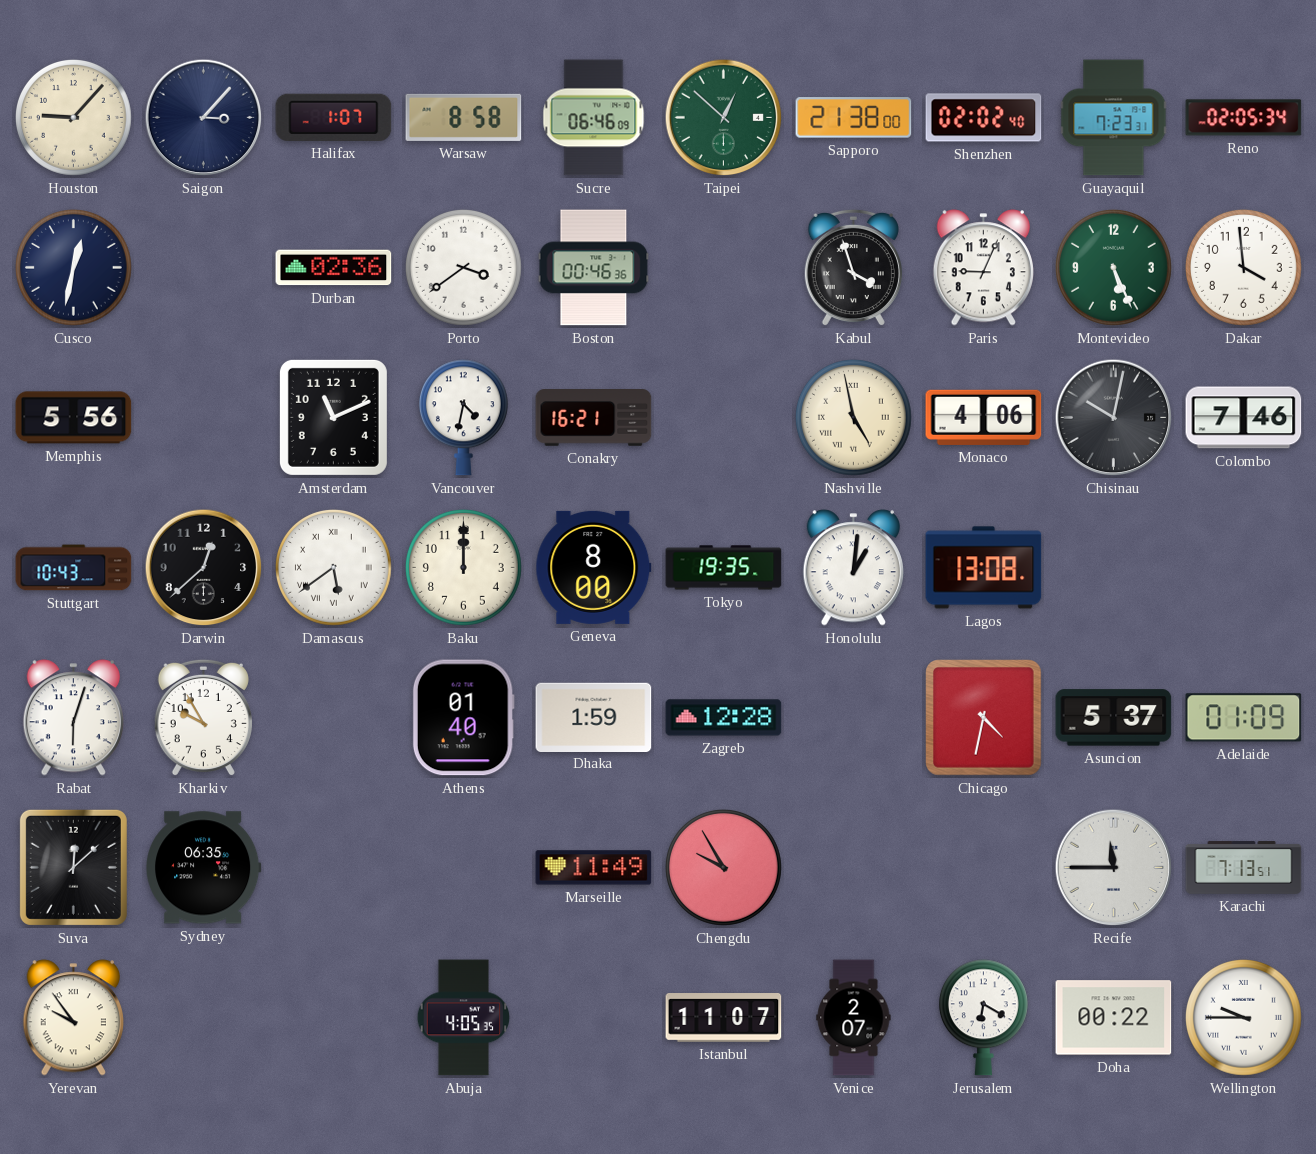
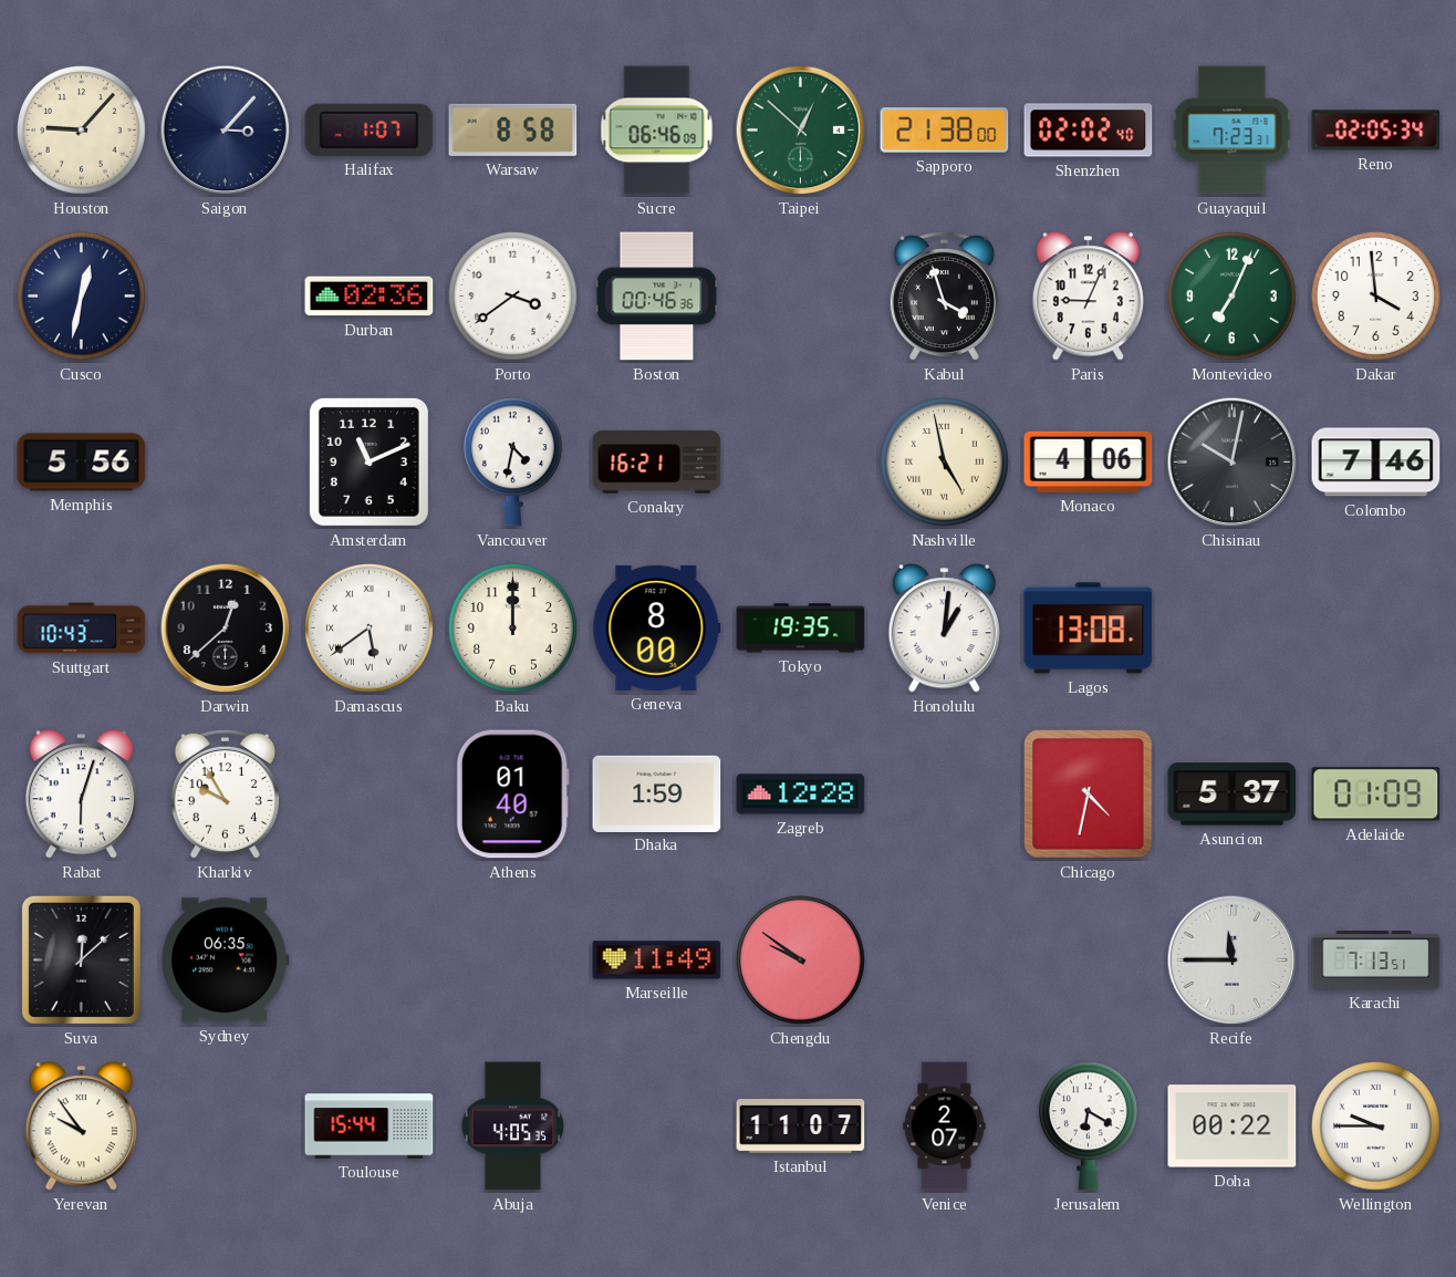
Montevideo: 5:26 -> 7:04
Chengdu: 9:55 -> 9:51
Toulouse: none -> 15:44
